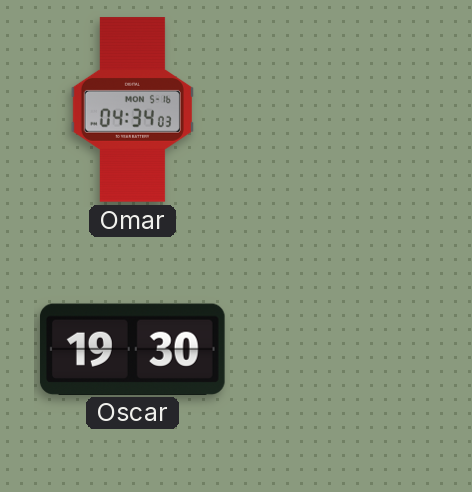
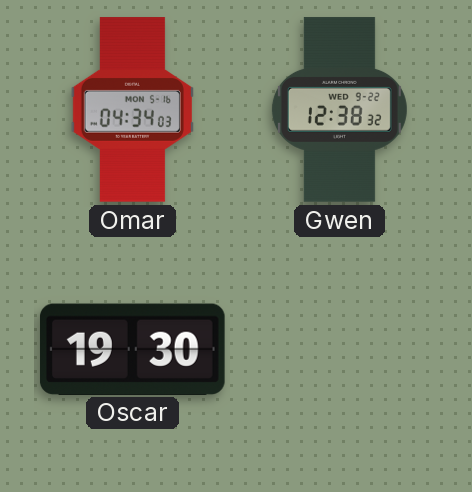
Gwen: none -> 12:38
